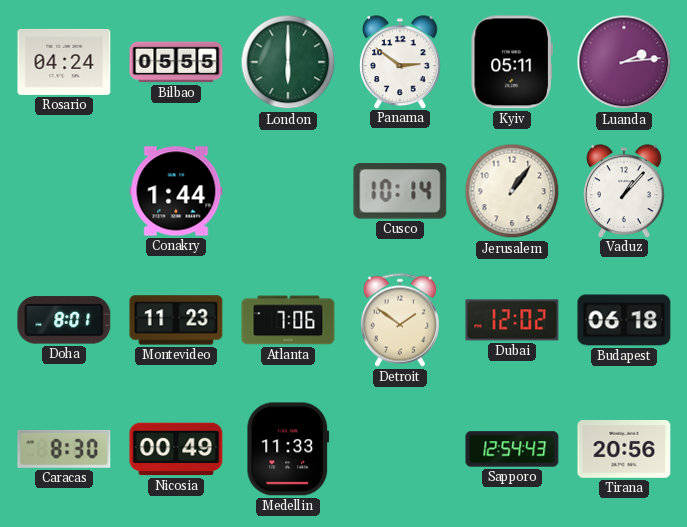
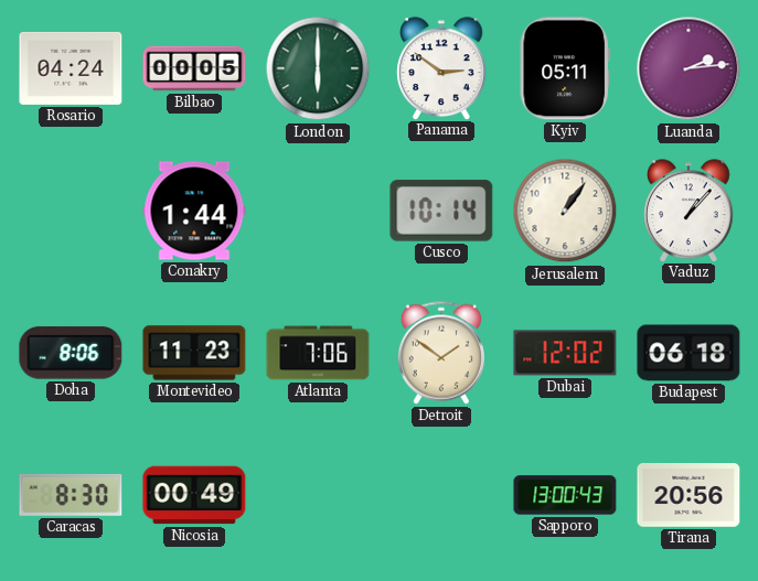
Bilbao: 05:55 -> 00:05
Doha: 8:01 -> 8:06
Medellin: 11:33 -> none
Sapporo: 12:54 -> 13:00
